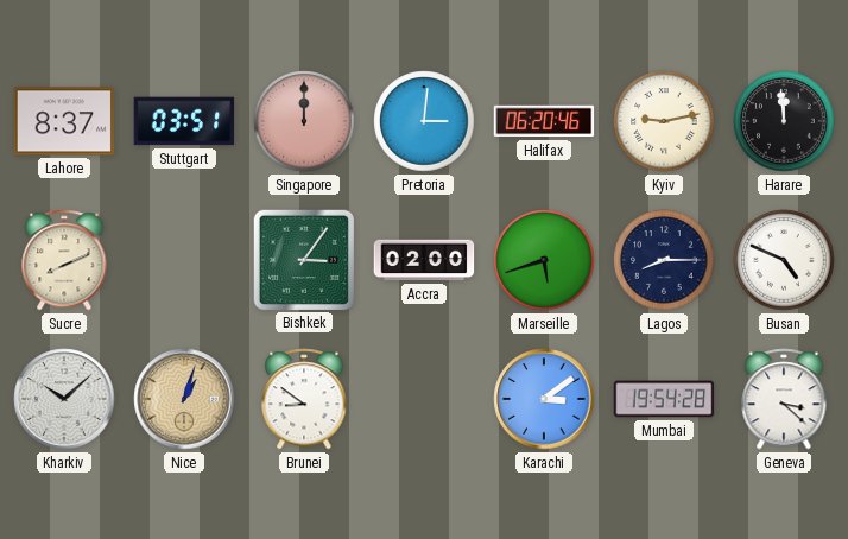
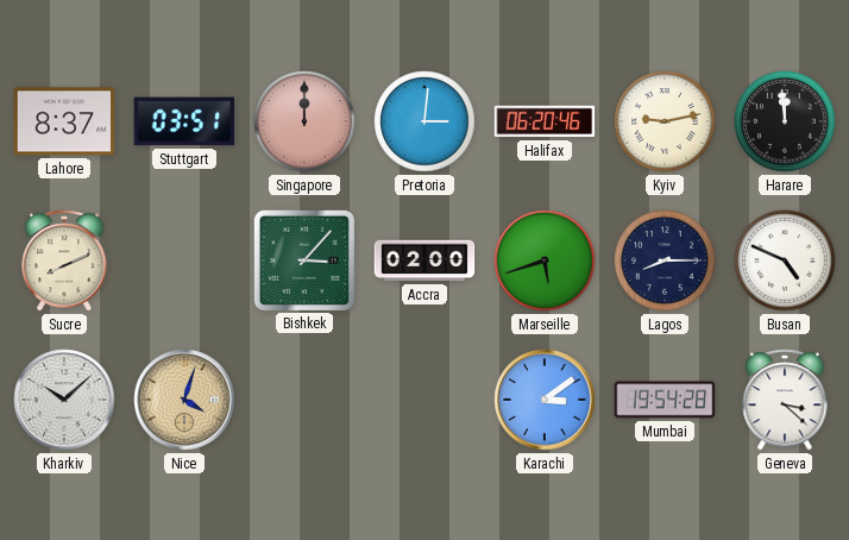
Bishkek: 3:06 -> 3:07
Nice: 1:03 -> 4:03
Brunei: 8:51 -> none
